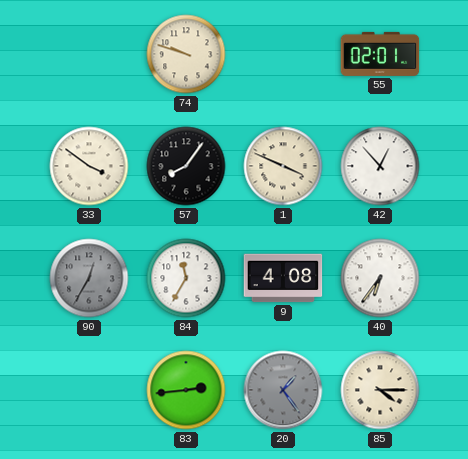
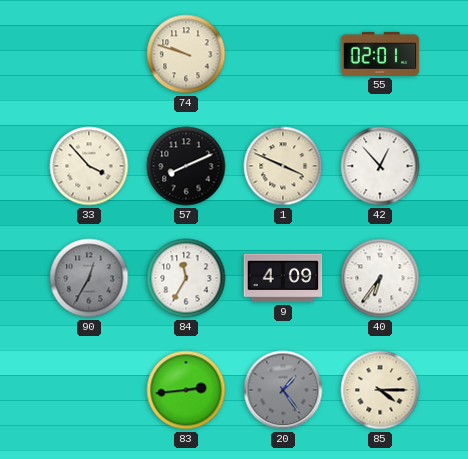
33: 3:51 -> 3:53
57: 8:06 -> 8:11
9: 4:08 -> 4:09
